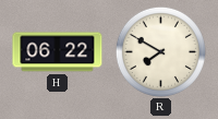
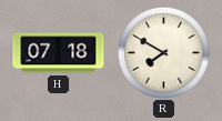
H: 06:22 -> 07:18
